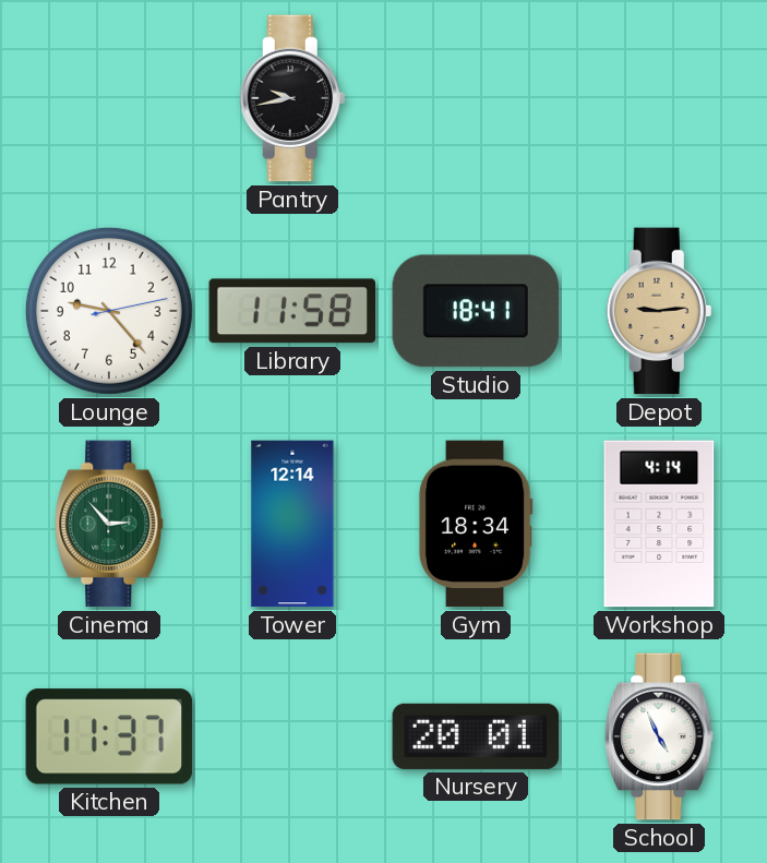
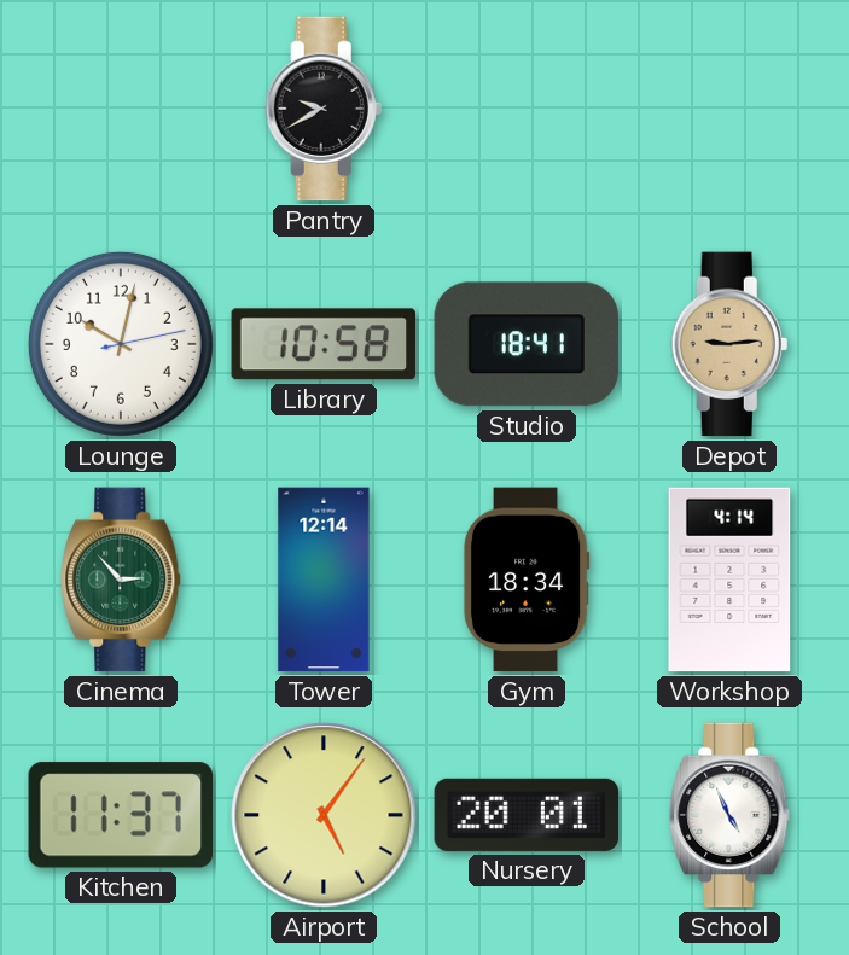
Pantry: 9:43 -> 9:40
Lounge: 9:23 -> 10:02
Library: 11:58 -> 10:58
Airport: none -> 5:06
